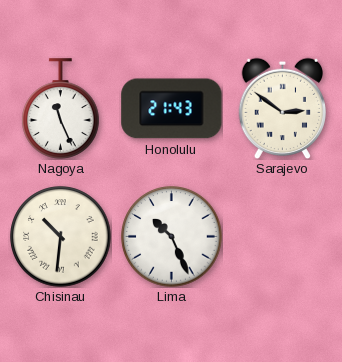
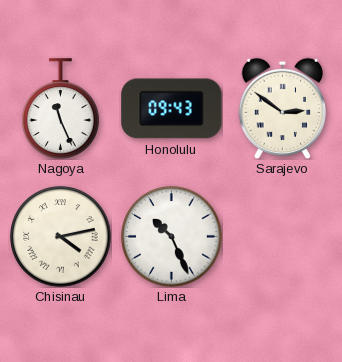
Honolulu: 21:43 -> 09:43
Chisinau: 10:31 -> 4:13
